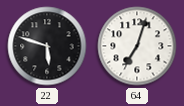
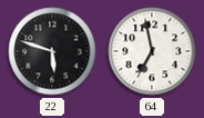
64: 7:03 -> 6:58
